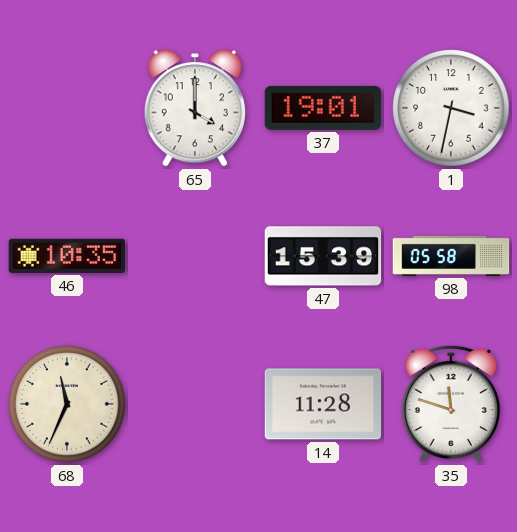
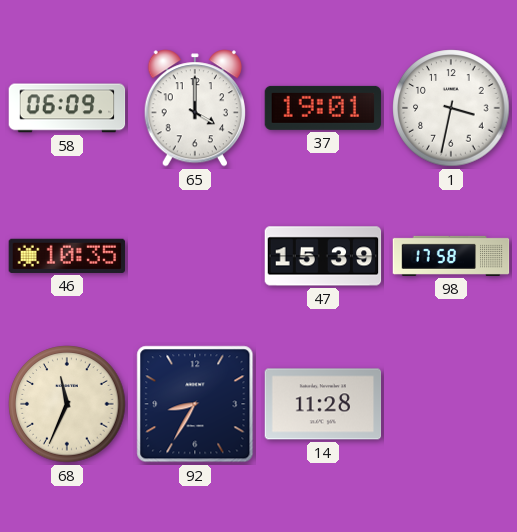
58: none -> 06:09
98: 05:58 -> 17:58
92: none -> 8:35
35: 11:48 -> none
